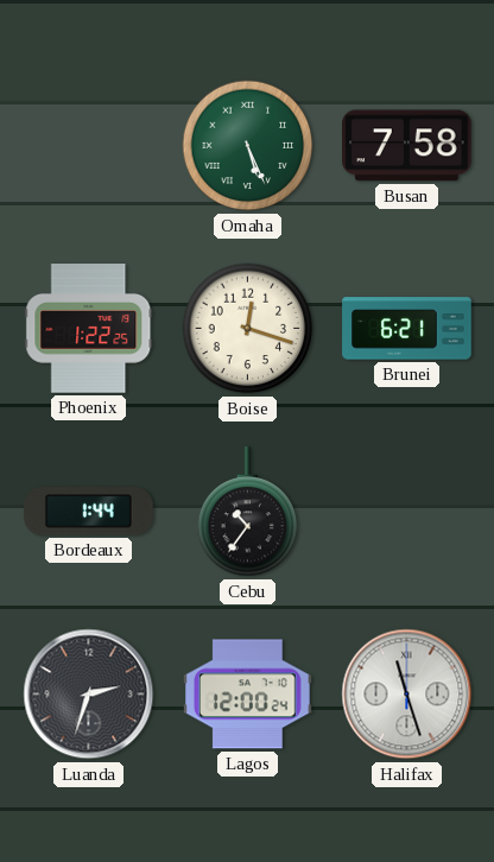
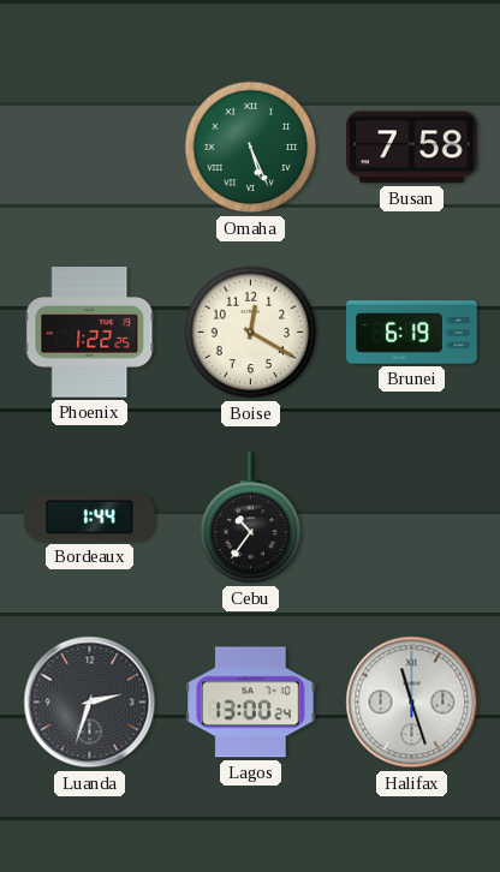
Boise: 12:18 -> 12:20
Brunei: 6:21 -> 6:19
Lagos: 12:00 -> 13:00
